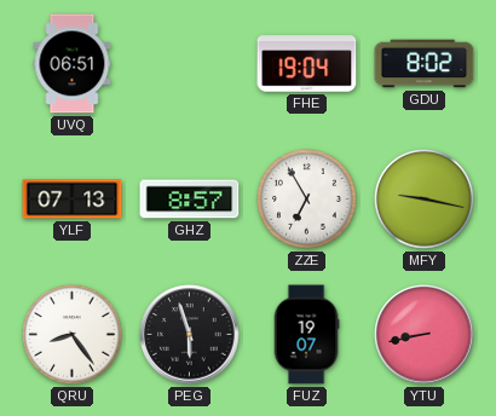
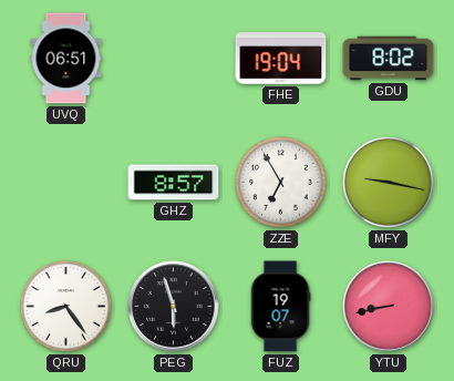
YLF: 07:13 -> none
